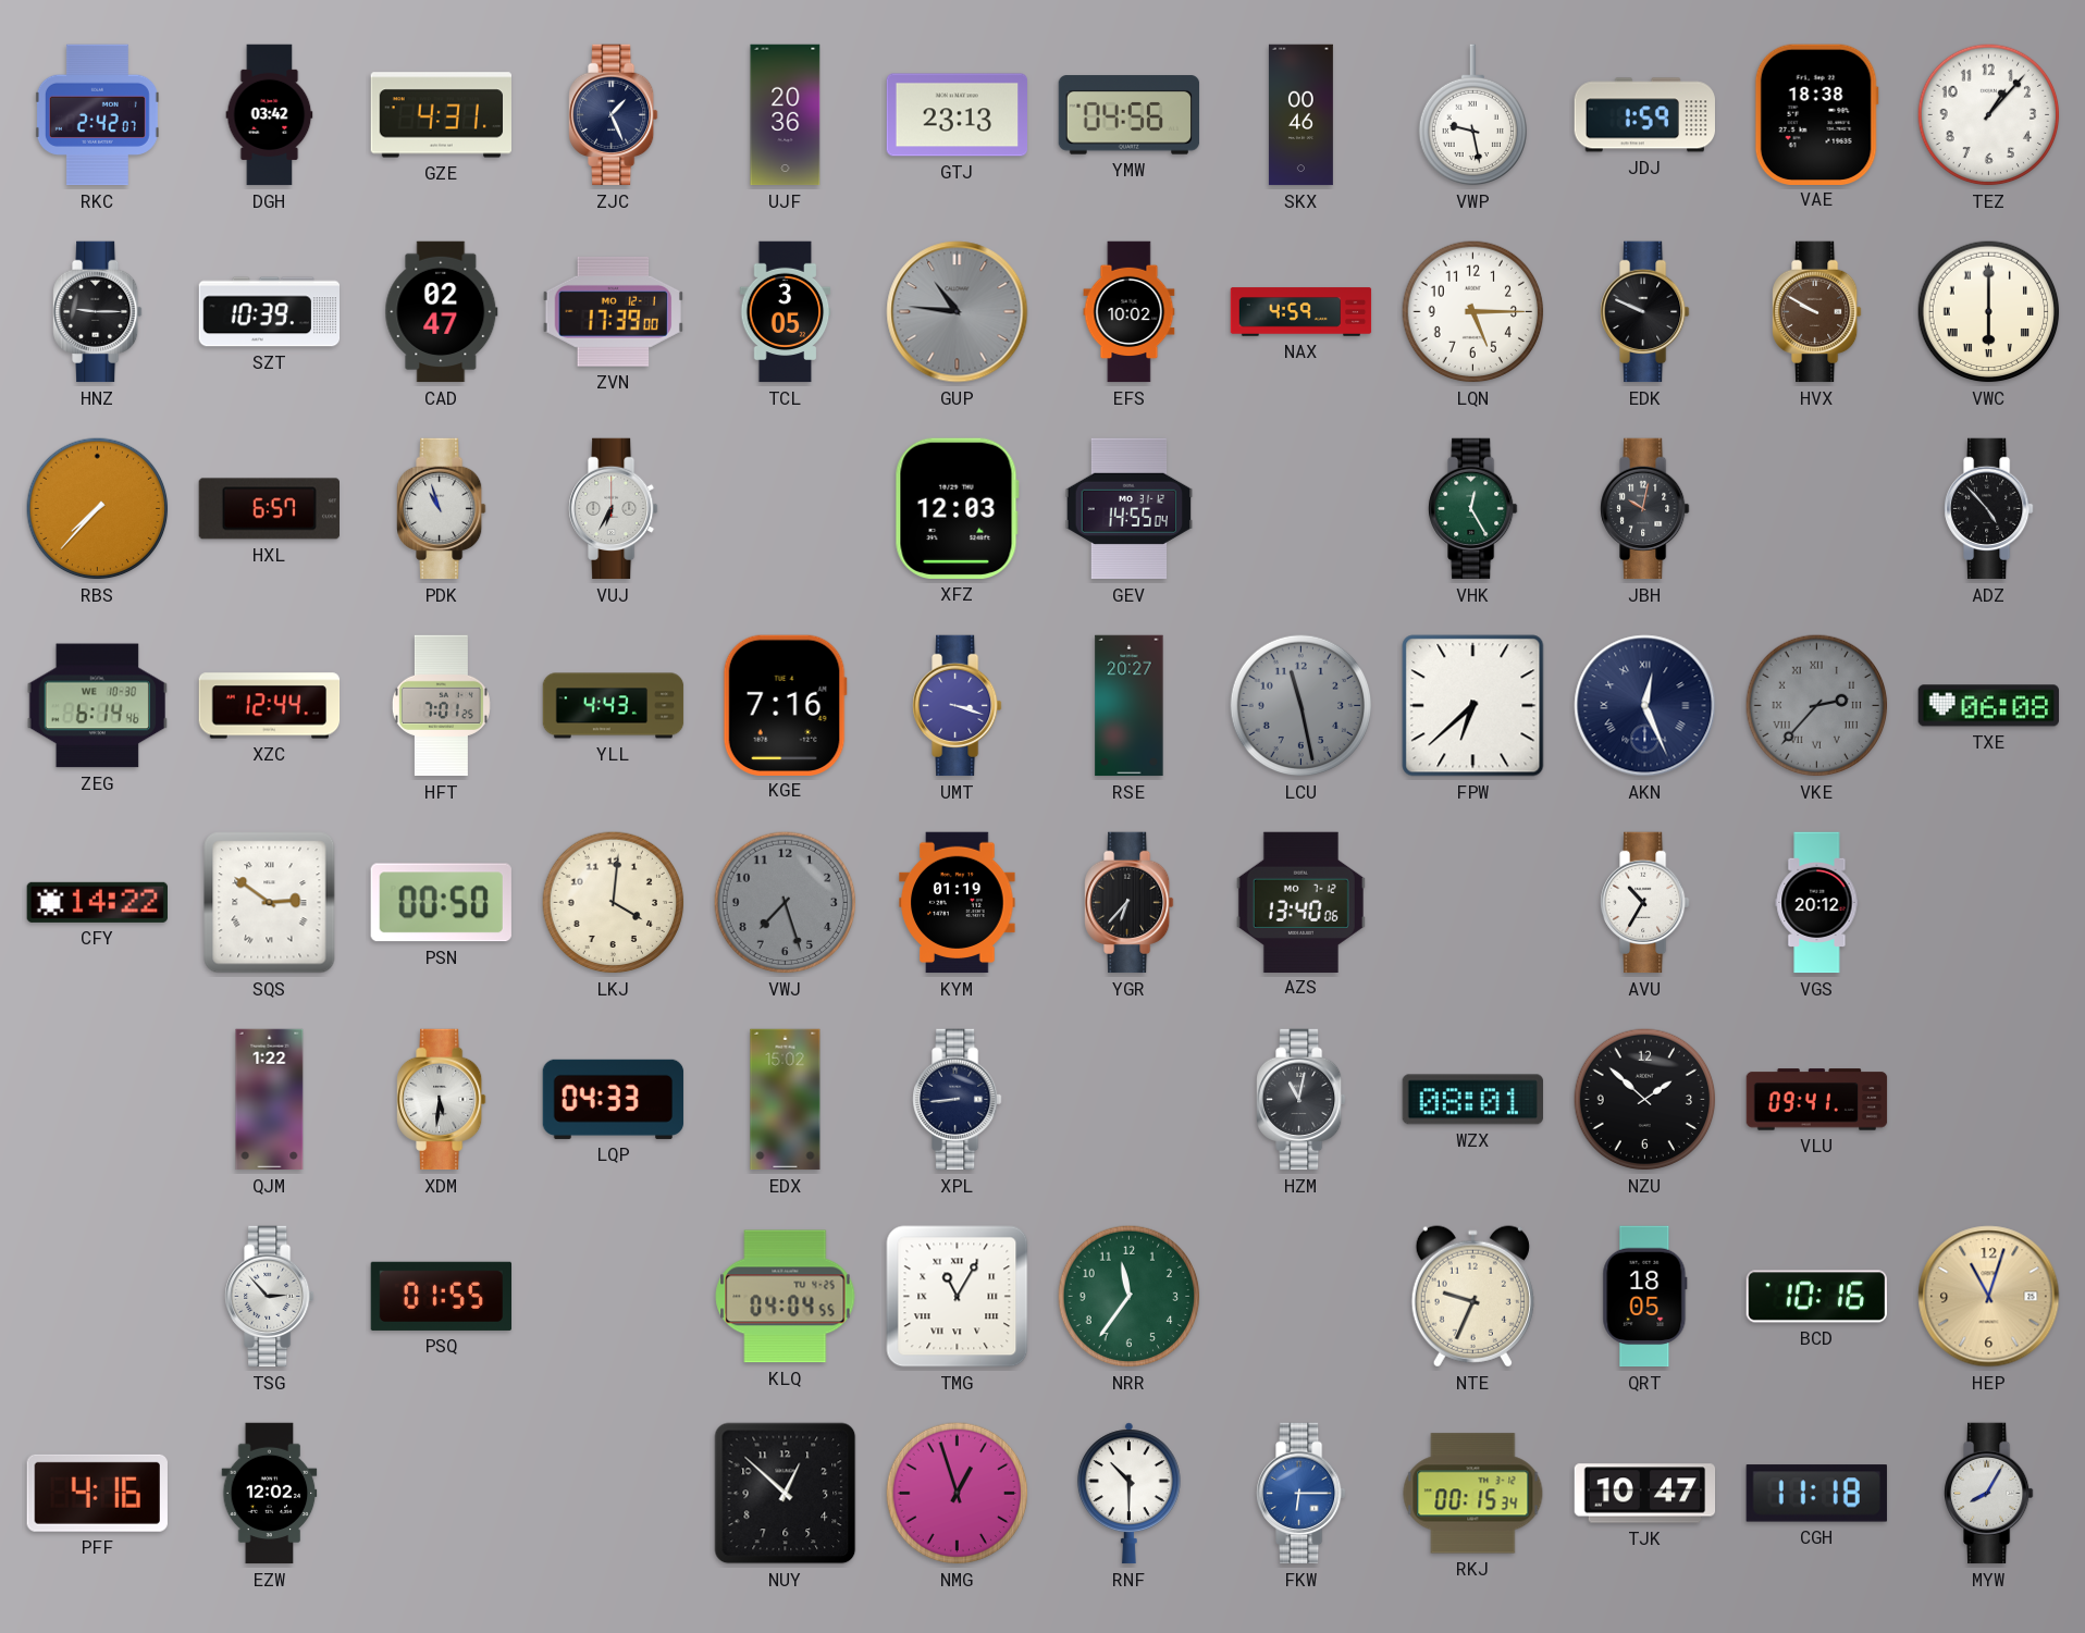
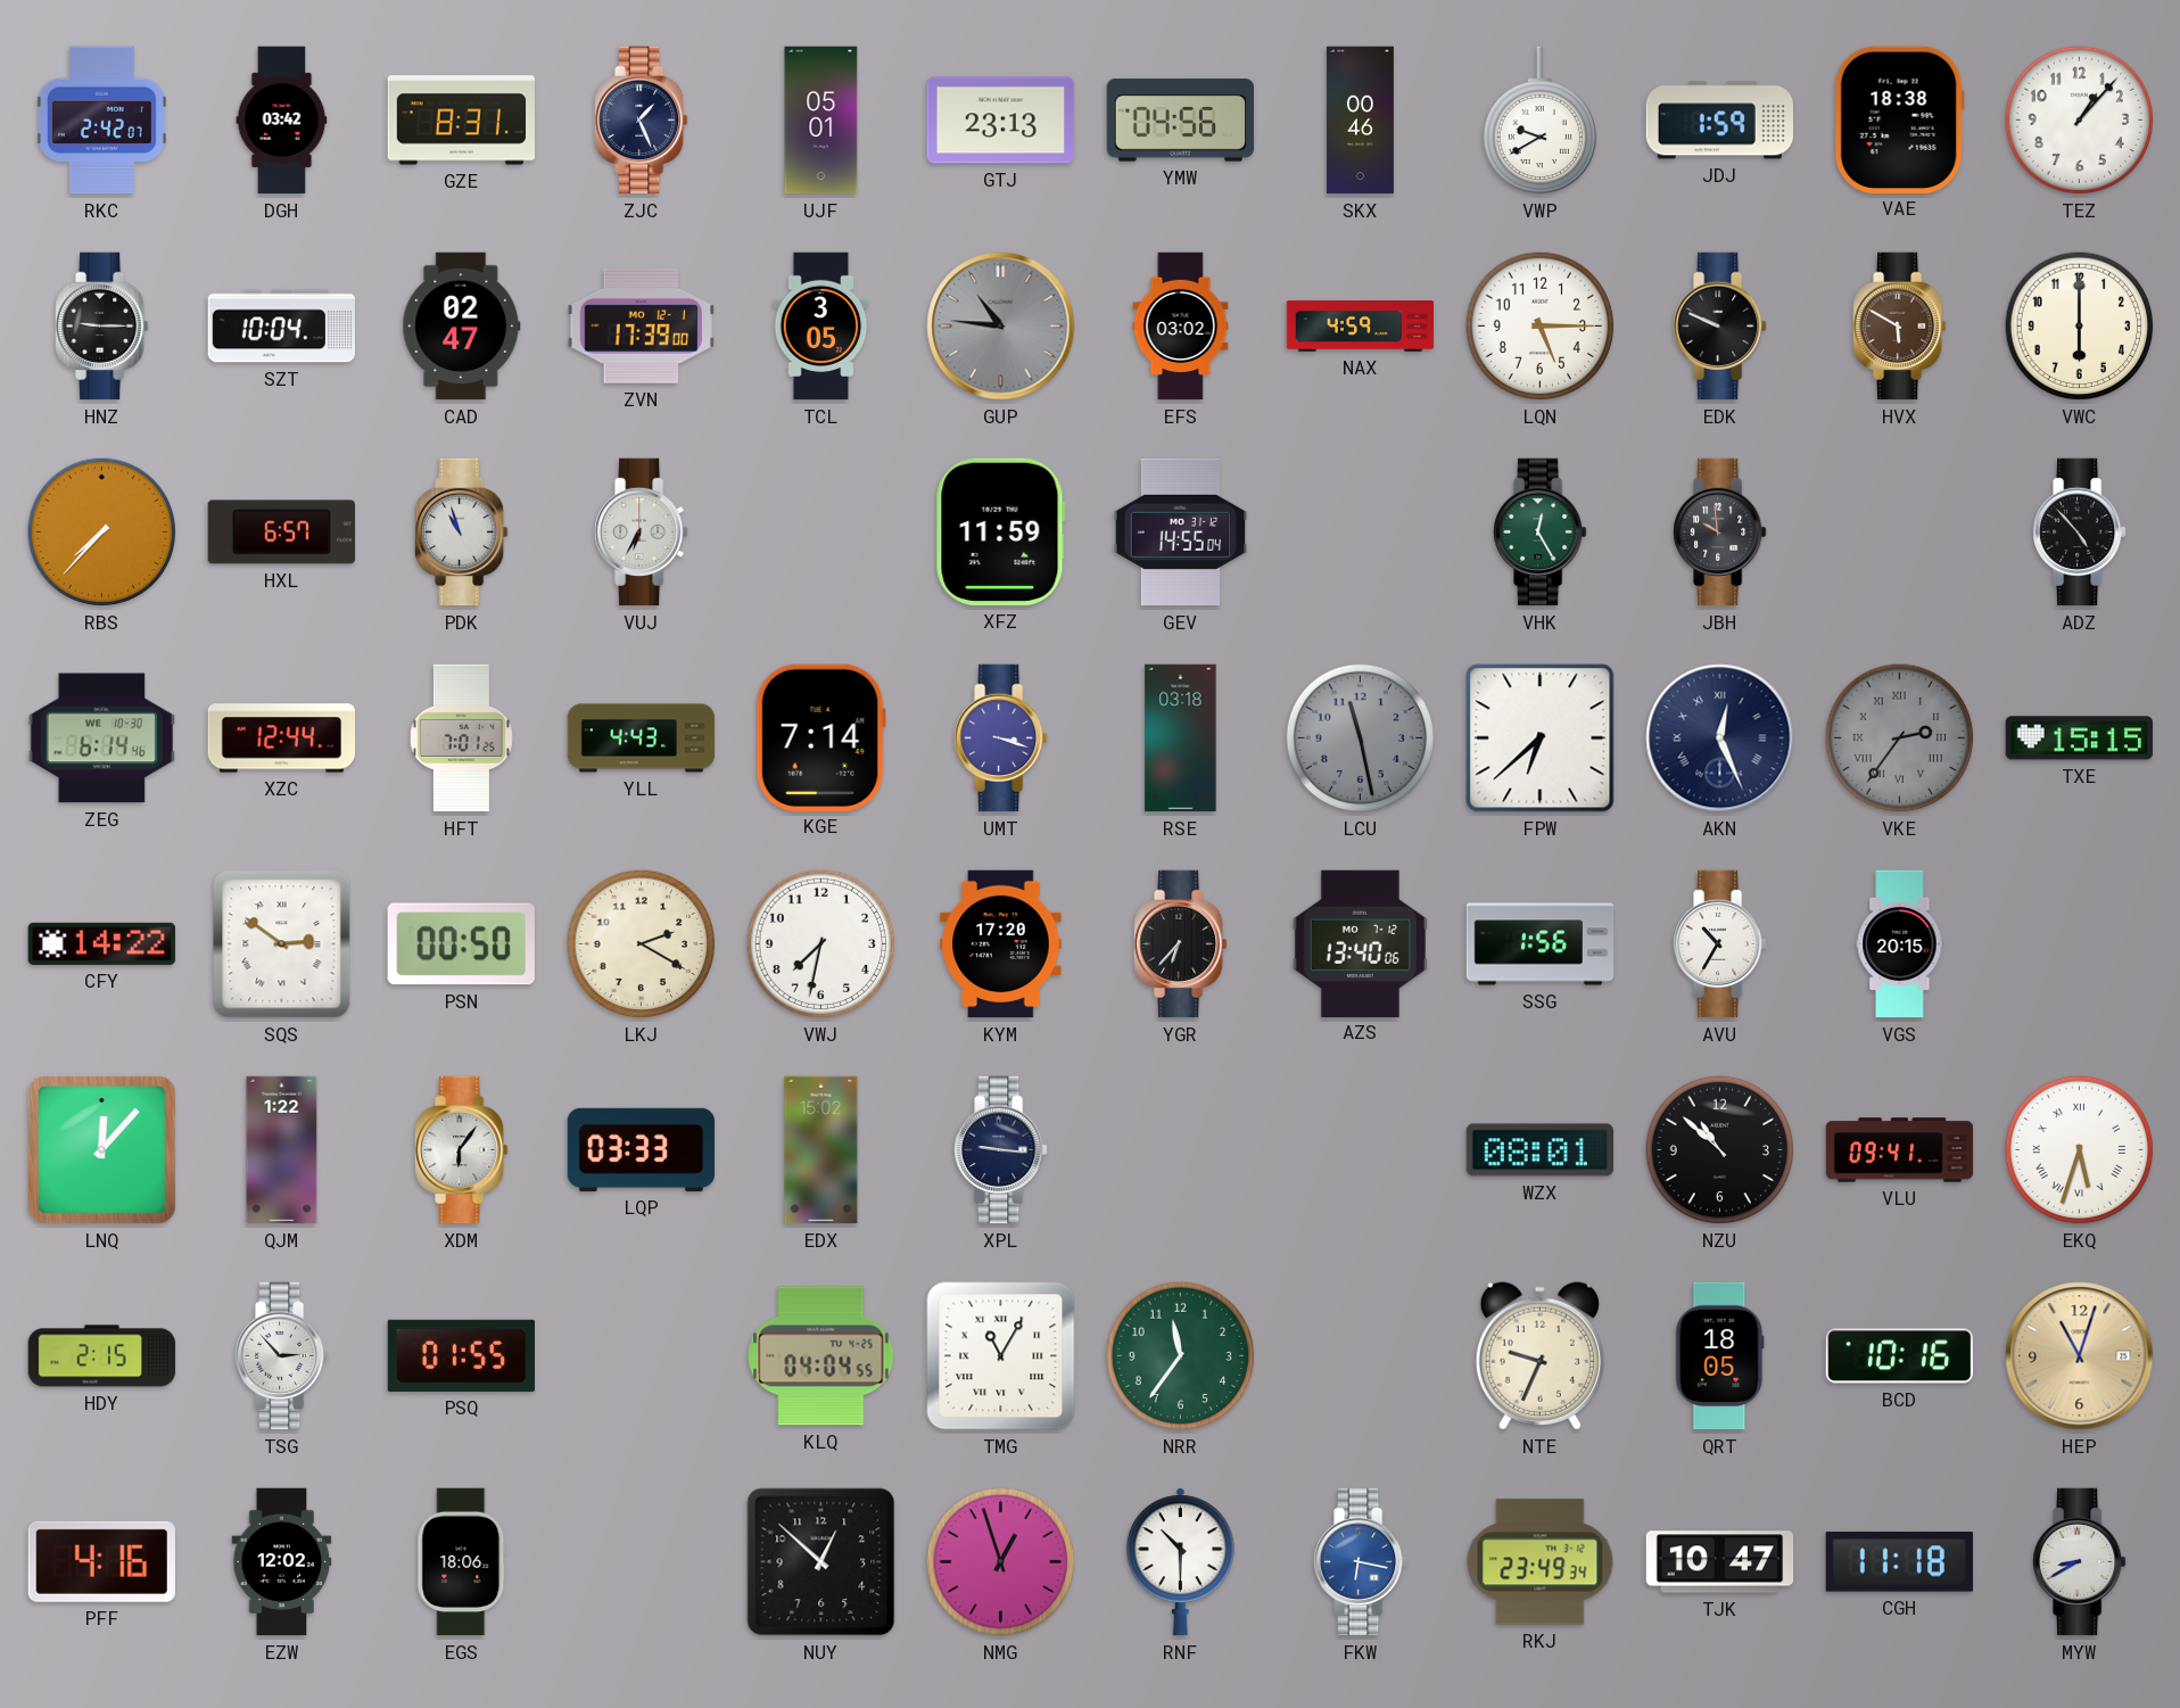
GZE: 4:31 -> 8:31
UJF: 20:36 -> 05:01
VWP: 9:28 -> 9:40
SZT: 10:39 -> 10:04
EFS: 10:02 -> 03:02
HVX: 9:50 -> 5:50
VWC numerals: Roman -> Arabic
XFZ: 12:03 -> 11:59
JBH: 10:02 -> 9:59
KGE: 7:16 -> 7:14
RSE: 20:27 -> 03:18
VKE: 2:37 -> 2:36
TXE: 06:08 -> 15:15
LKJ: 4:01 -> 2:20
VWJ: 7:27 -> 7:32
VWJ dial: grey -> white
KYM: 01:19 -> 17:20
SSG: none -> 1:56
VGS: 20:12 -> 20:15
LNQ: none -> 12:07
XDM: 5:31 -> 6:06
LQP: 04:33 -> 03:33
XPL: 8:44 -> 9:16
HZM: 11:02 -> none
NZU: 1:52 -> 10:52
EKQ: none -> 5:33
HDY: none -> 2:15
EGS: none -> 18:06
FKW: 6:15 -> 6:17
RKJ: 00:15 -> 23:49
MYW: 8:05 -> 8:40
